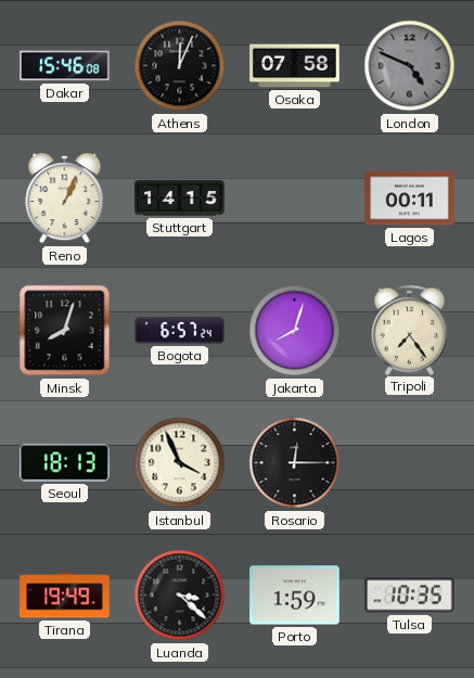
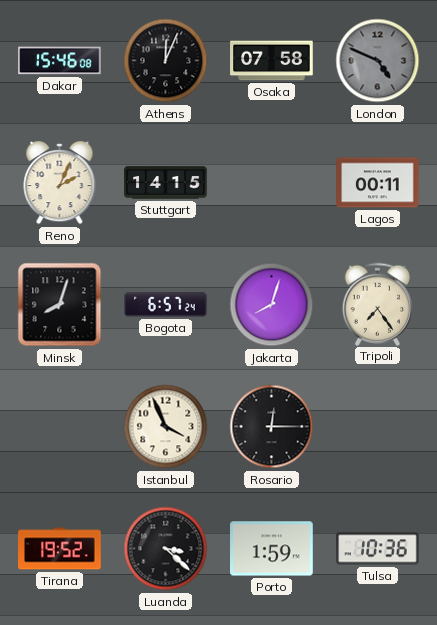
Reno: 1:04 -> 2:04
Seoul: 18:13 -> none
Tirana: 19:49 -> 19:52
Tulsa: 10:35 -> 10:36
